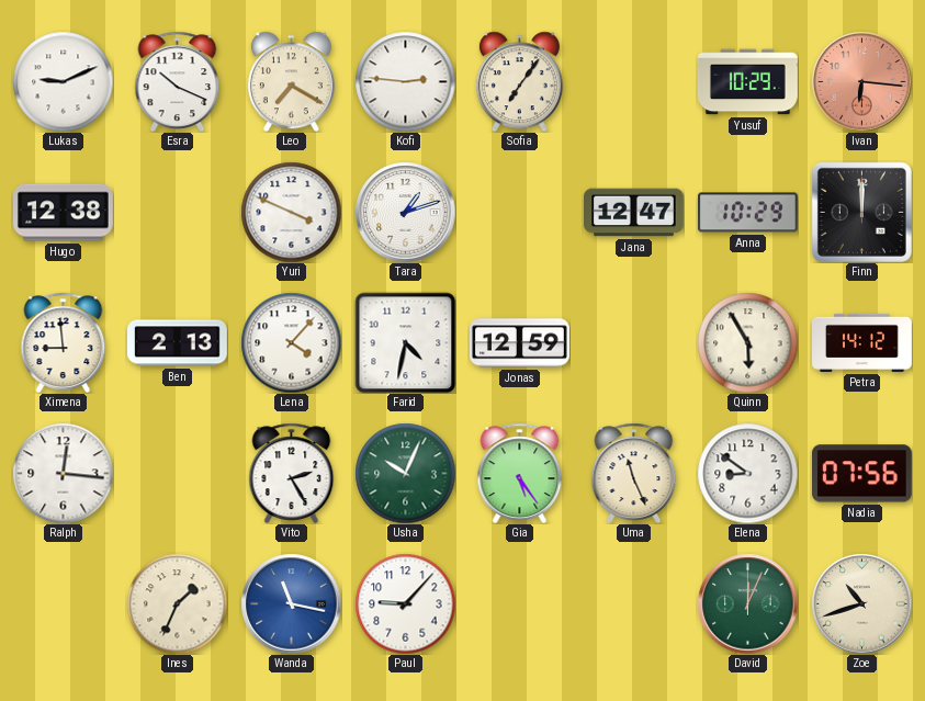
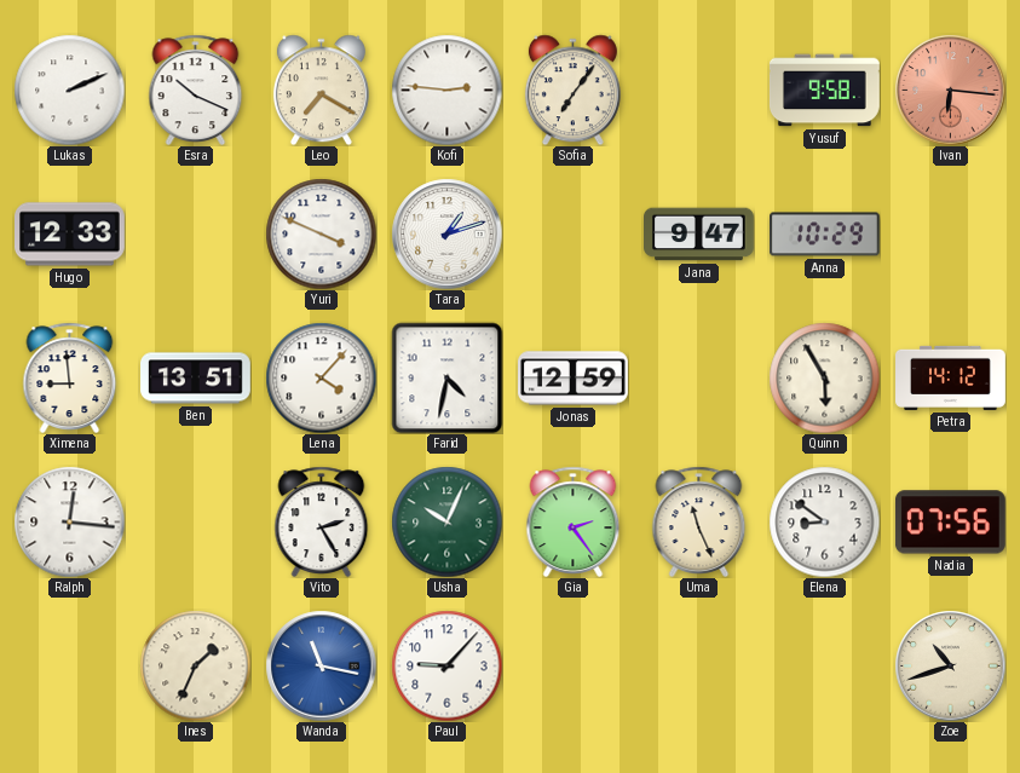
Lukas: 9:11 -> 2:11
Yusuf: 10:29 -> 9:58
Hugo: 12:38 -> 12:33
Jana: 12:47 -> 9:47
Finn: 12:00 -> none
Ben: 2:13 -> 13:51
Gia: 5:24 -> 2:24
David: 12:04 -> none
